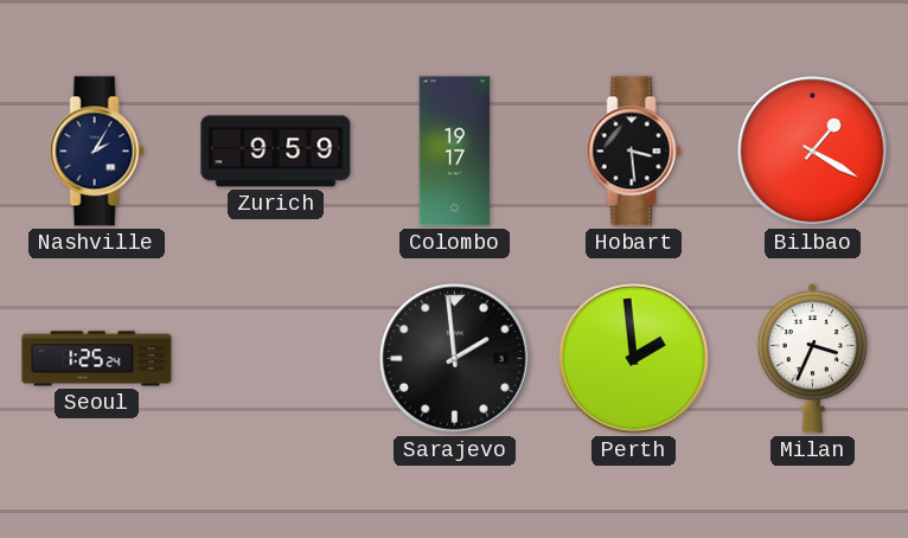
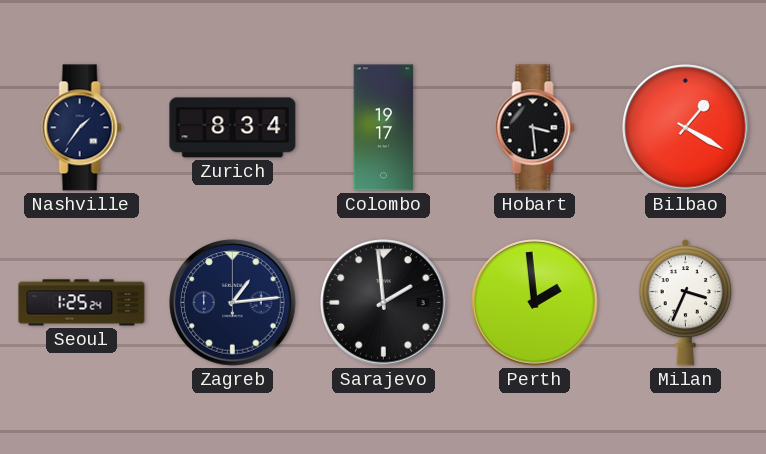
Nashville: 2:05 -> 1:36
Zurich: 9:59 -> 8:34
Zagreb: none -> 1:14
